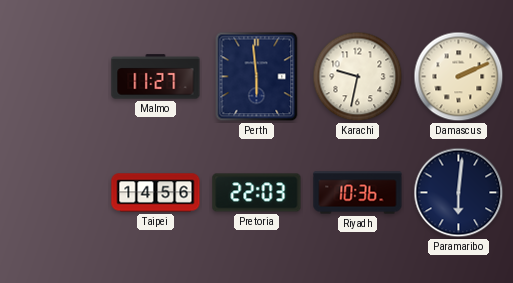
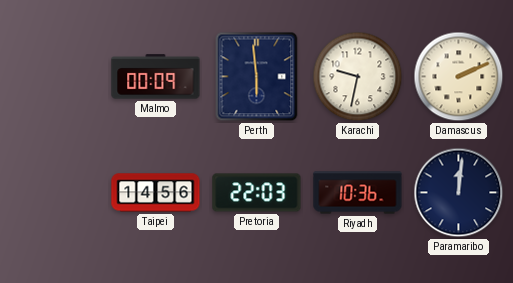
Malmo: 11:27 -> 00:09
Paramaribo: 6:01 -> 12:01
